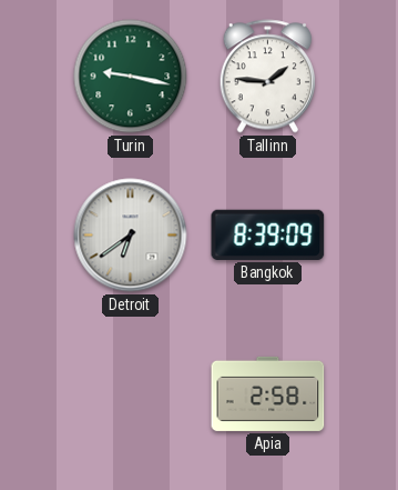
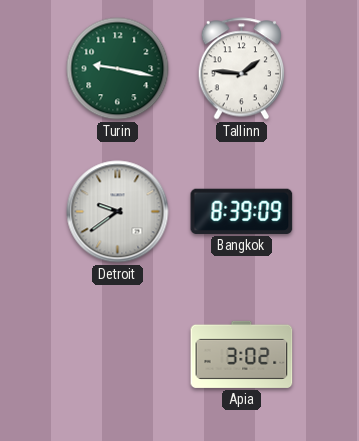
Detroit: 6:39 -> 9:39
Apia: 2:58 -> 3:02
